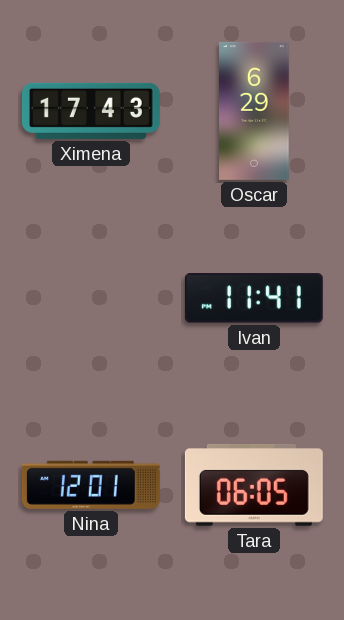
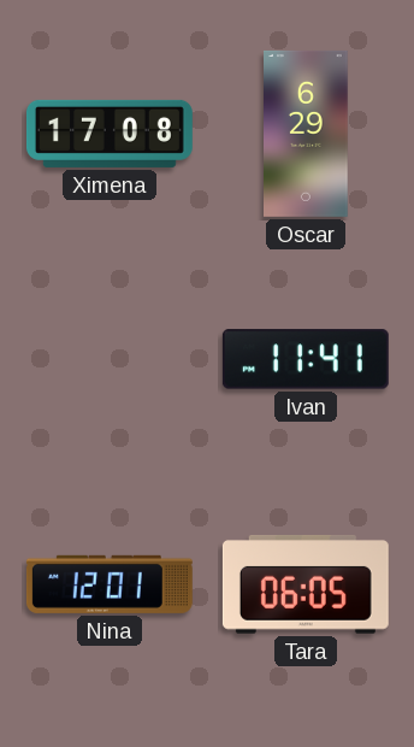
Ximena: 17:43 -> 17:08
